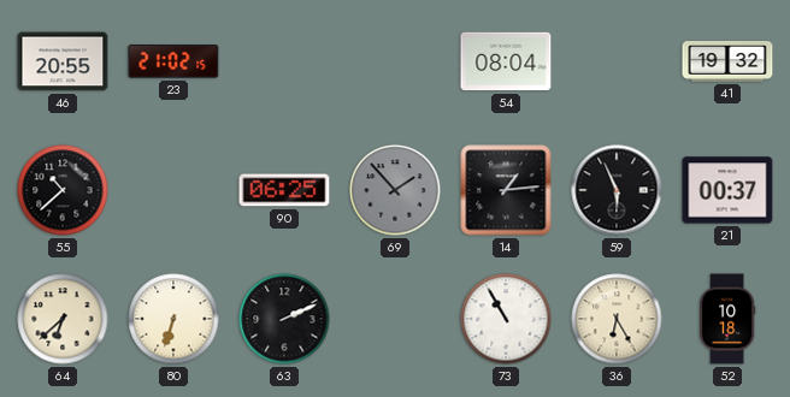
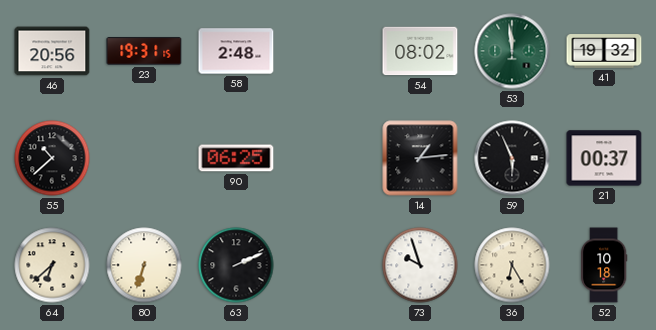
46: 20:55 -> 20:56
23: 21:02 -> 19:31
58: none -> 2:48
54: 08:04 -> 08:02
53: none -> 11:59
69: 1:53 -> none
73: 10:55 -> 9:57
